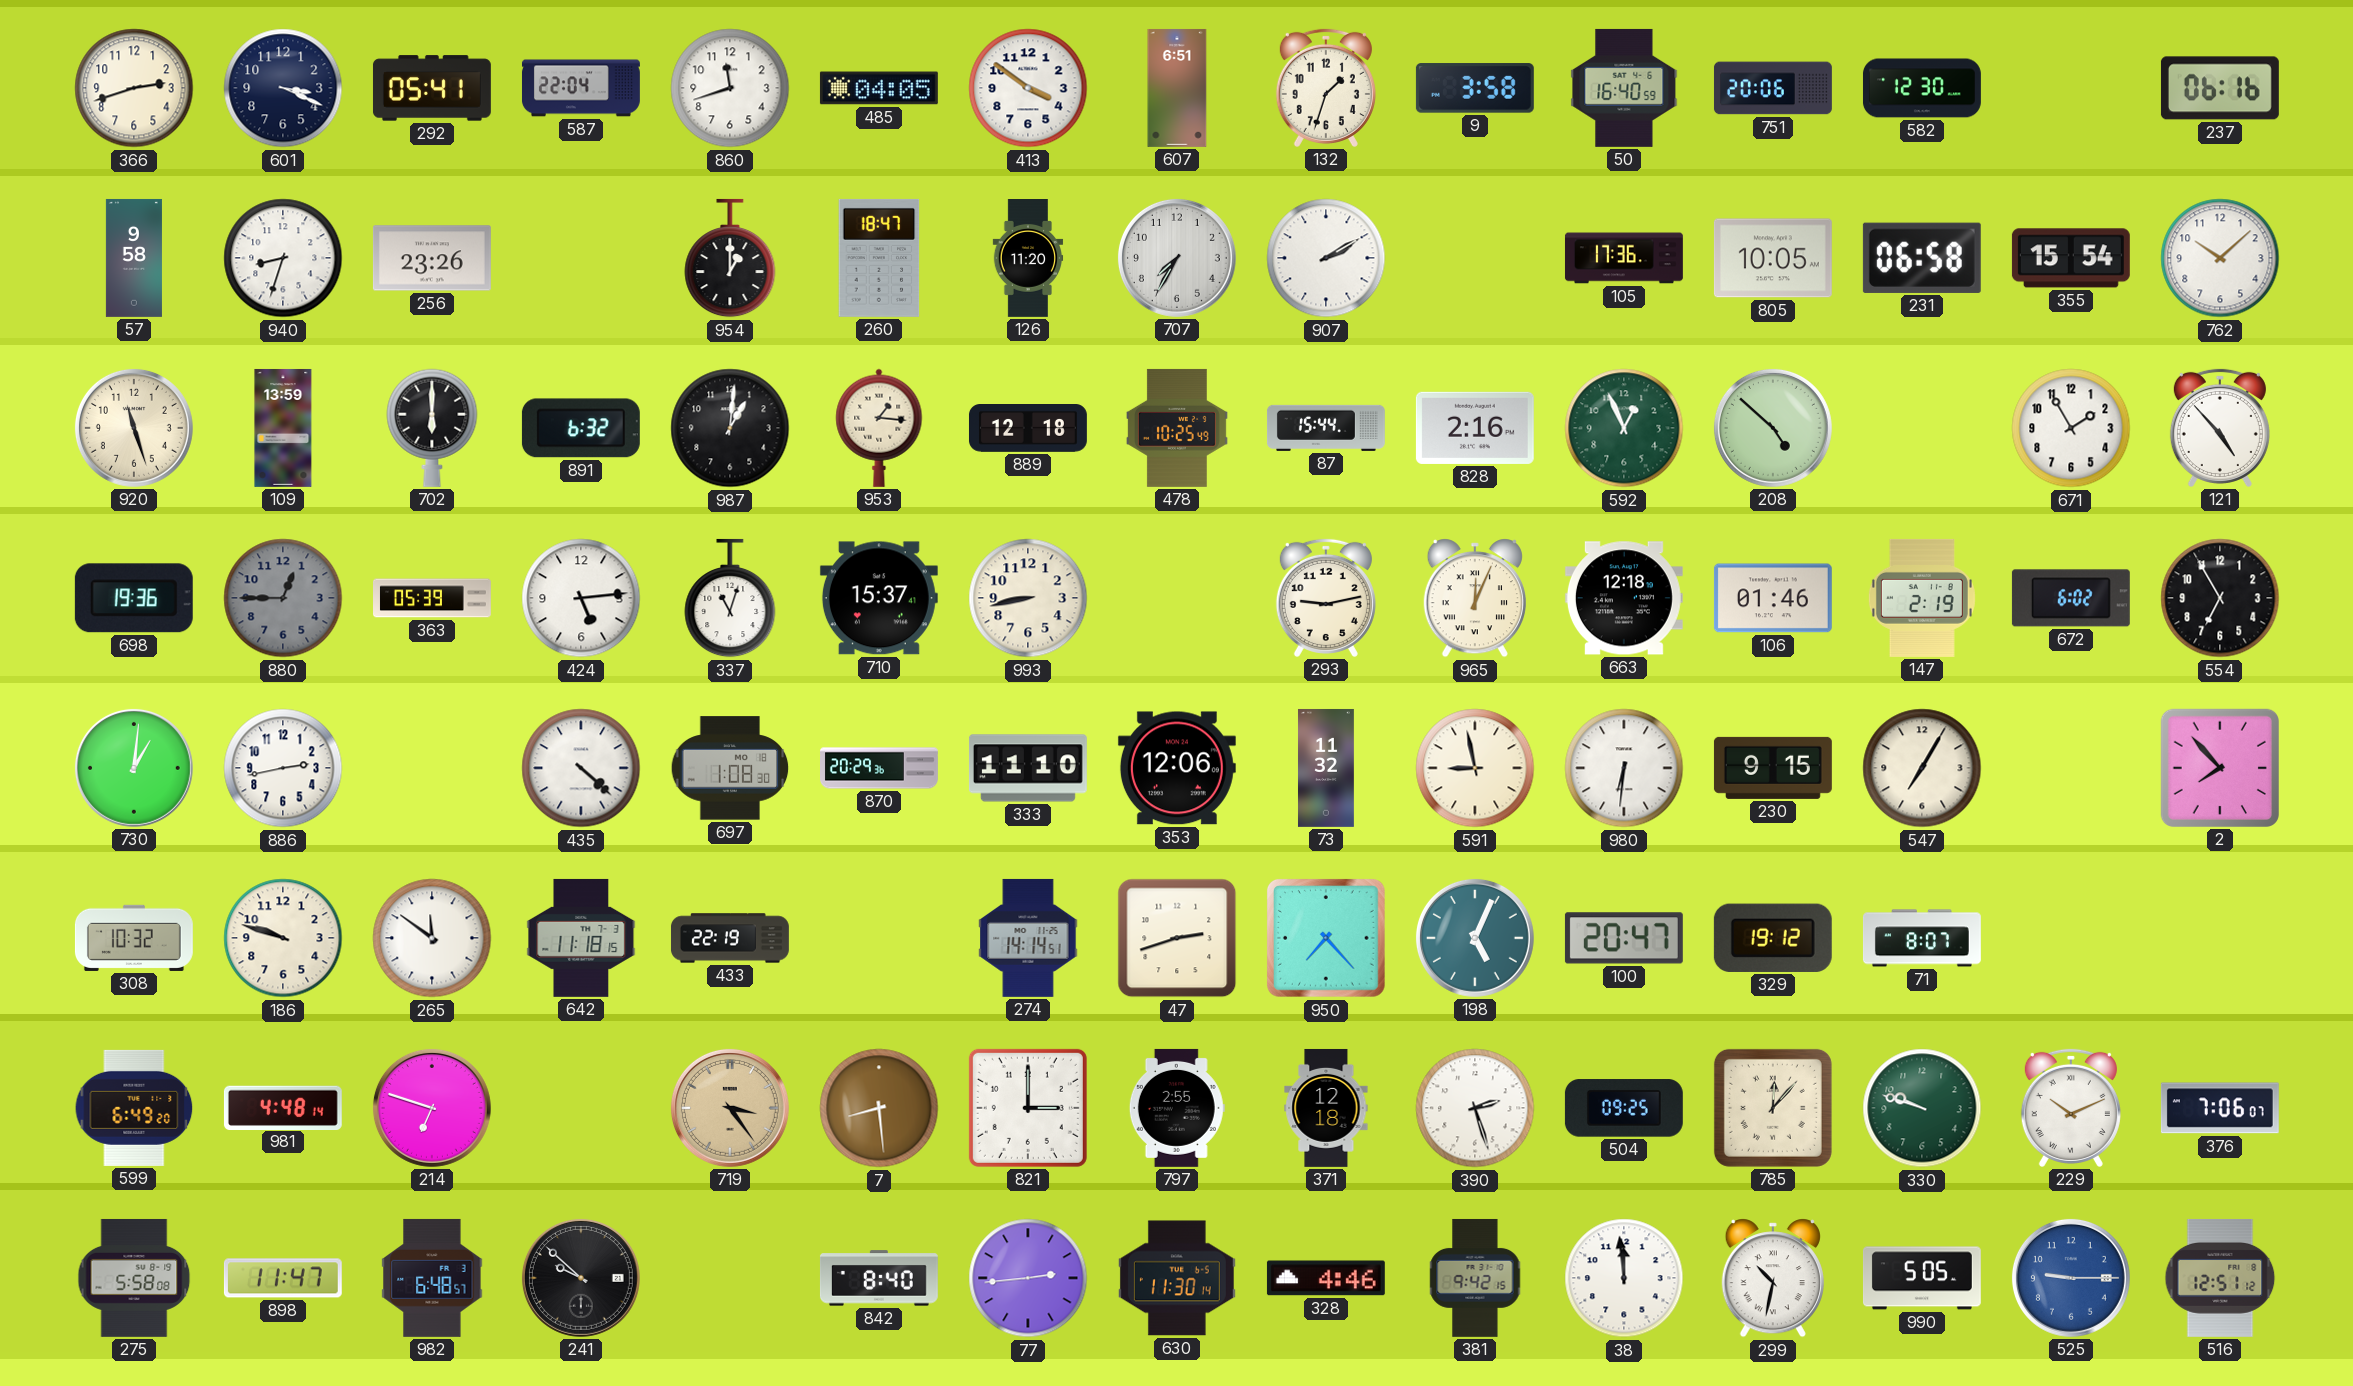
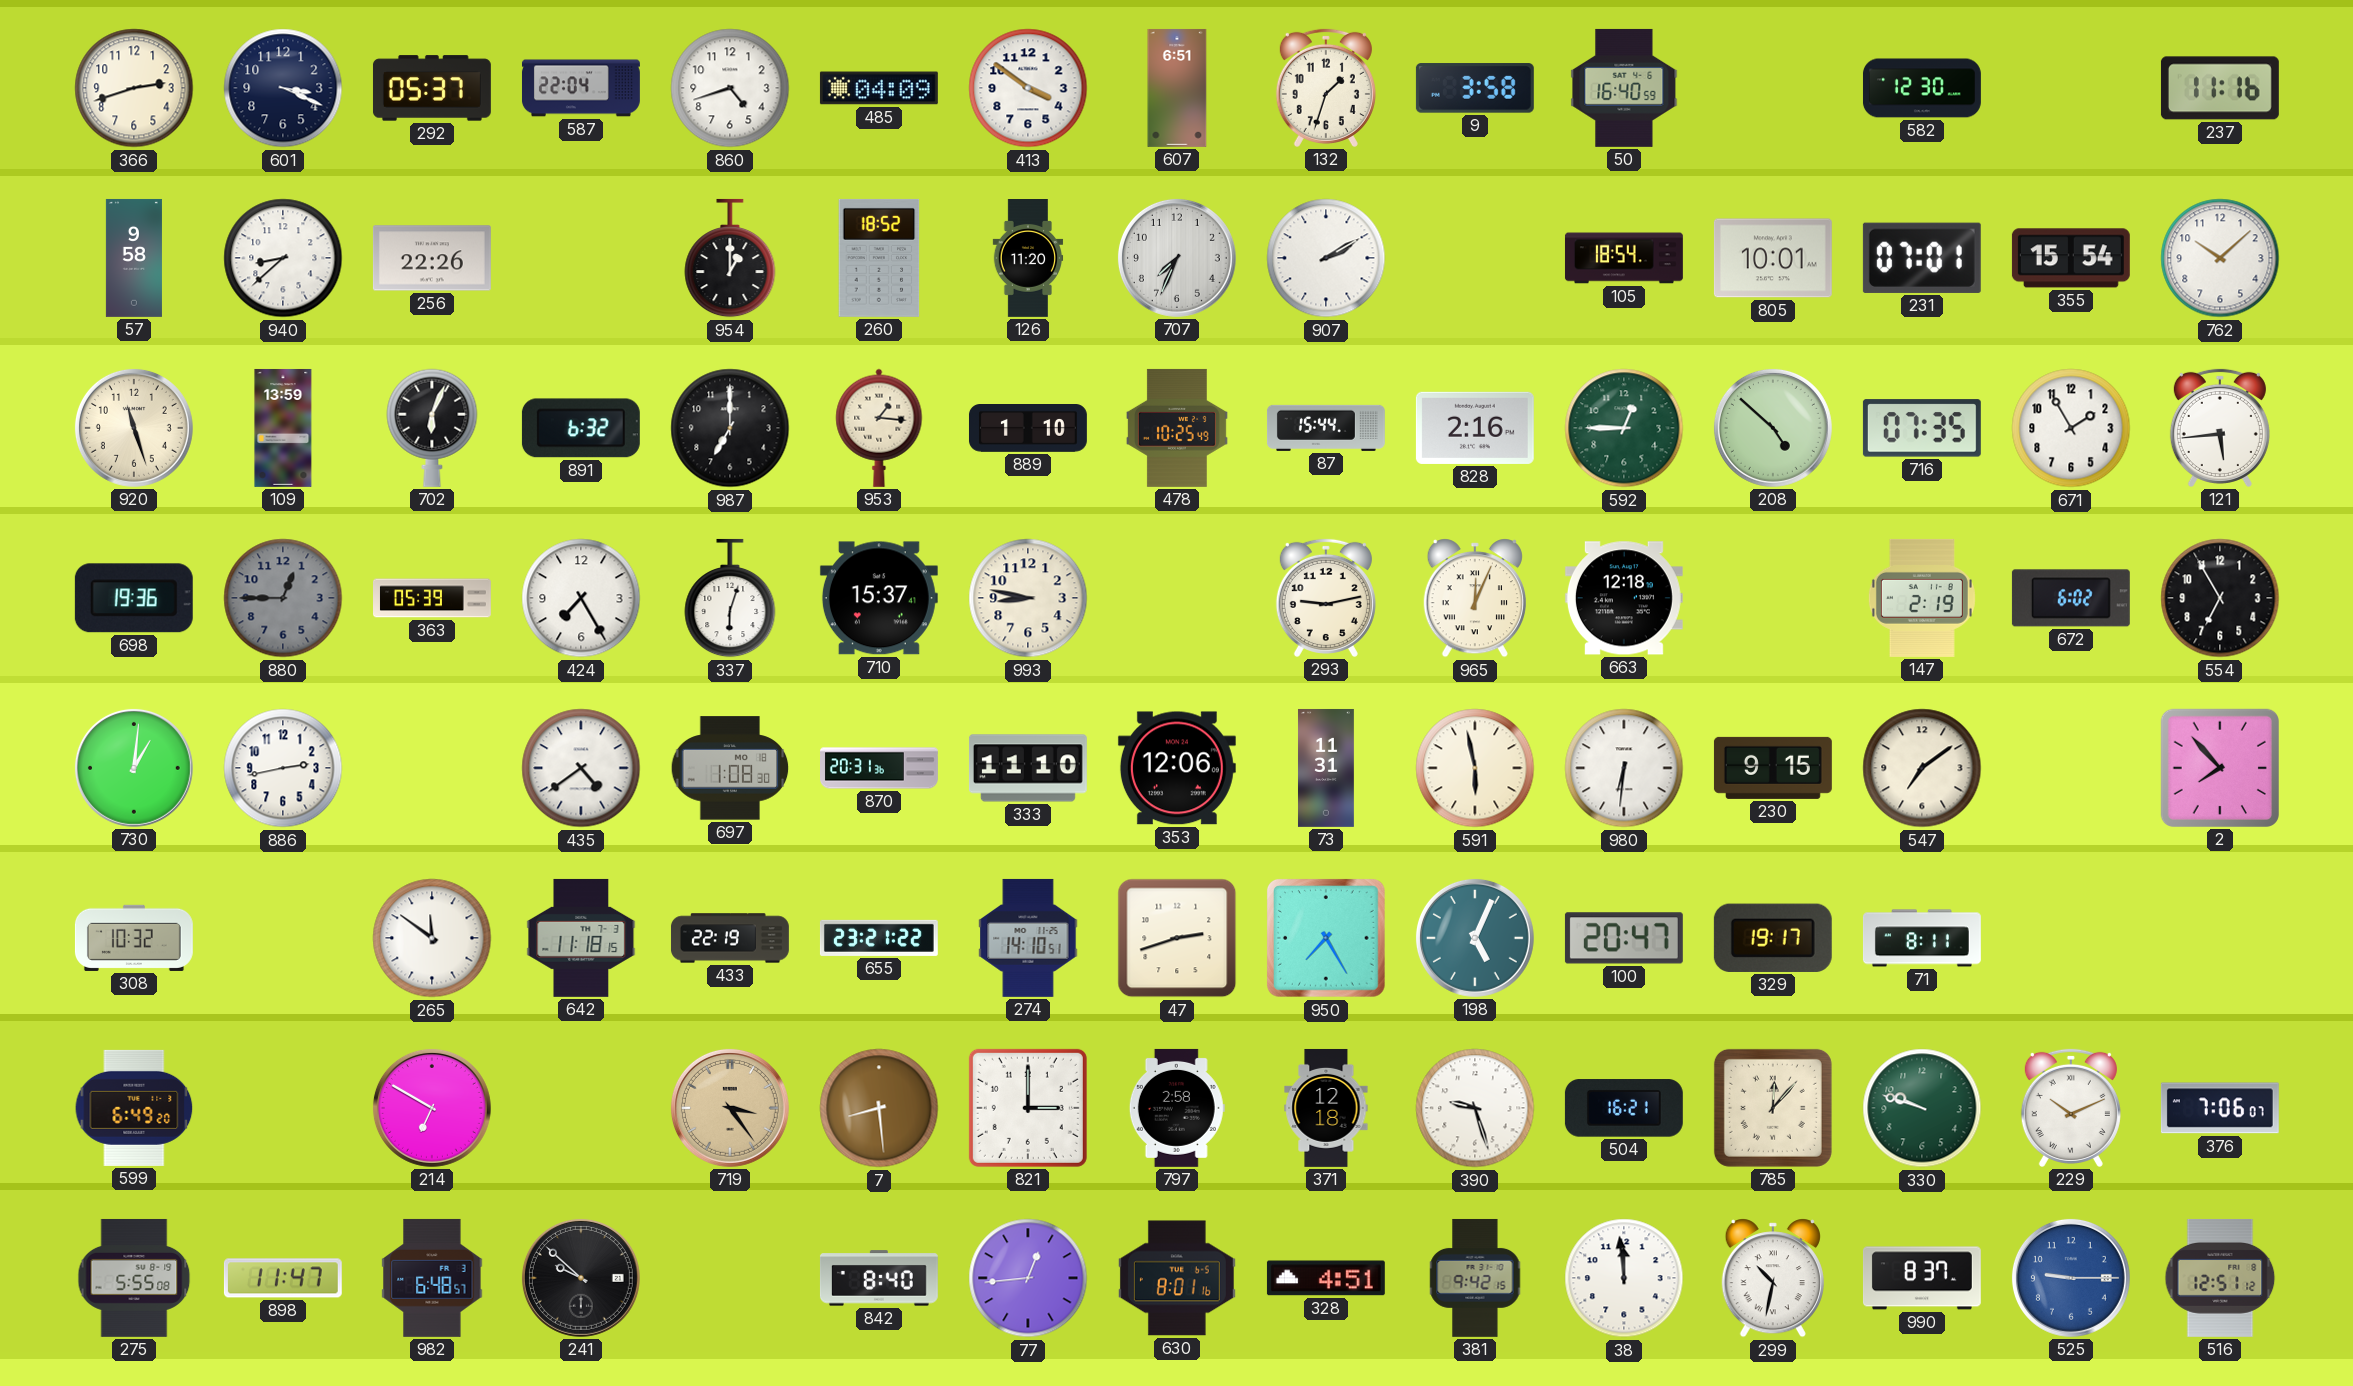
292: 05:41 -> 05:37
860: 11:42 -> 4:42
485: 04:05 -> 04:09
751: 20:06 -> none
237: 06:16 -> 11:16
940: 8:33 -> 8:38
256: 23:26 -> 22:26
260: 18:47 -> 18:52
707: 7:35 -> 7:34
105: 17:36 -> 18:54
805: 10:05 -> 10:01
231: 06:58 -> 07:01
702: 6:00 -> 6:04
987: 1:01 -> 7:00
889: 12:18 -> 1:10
592: 12:56 -> 12:45
716: none -> 07:35
121: 4:53 -> 5:44
424: 5:14 -> 7:25
337: 11:03 -> 6:03
993: 8:43 -> 8:47
106: 01:46 -> none
435: 4:22 -> 4:39
870: 20:29 -> 20:31
73: 11:32 -> 11:31
591: 8:58 -> 5:58
547: 7:05 -> 7:09
186: 9:48 -> none
655: none -> 23:21
274: 14:14 -> 14:10
950: 7:23 -> 7:25
329: 19:12 -> 19:17
71: 8:07 -> 8:11
981: 4:48 -> none
214: 6:48 -> 6:50
797: 2:55 -> 2:58
390: 2:27 -> 9:27
504: 09:25 -> 16:21
275: 5:58 -> 5:55
77: 2:44 -> 12:44
630: 11:30 -> 8:01
328: 4:46 -> 4:51
990: 5:05 -> 8:37
